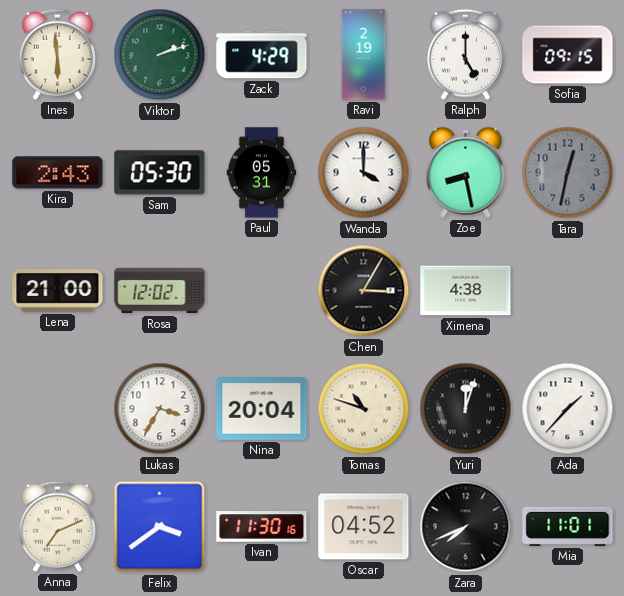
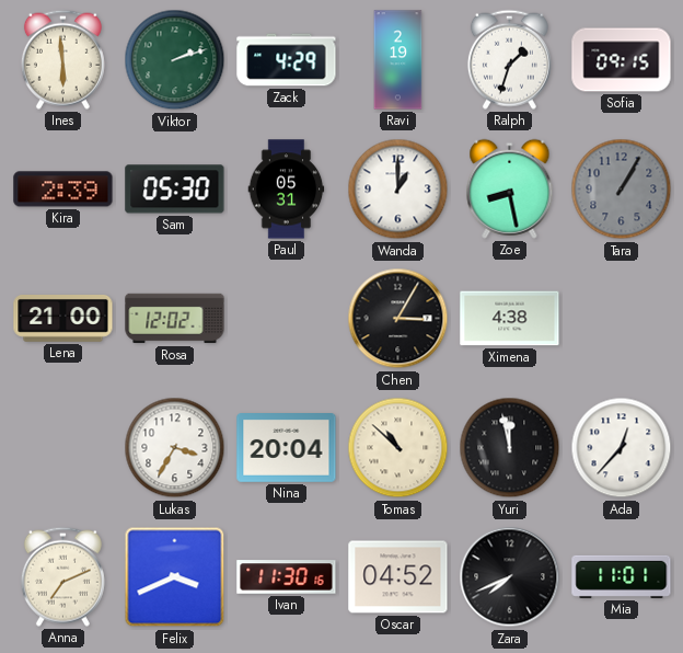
Ralph: 5:00 -> 1:33
Kira: 2:43 -> 2:39
Wanda: 4:00 -> 1:00
Tara: 12:32 -> 1:05
Tomas: 10:48 -> 10:52
Yuri: 12:03 -> 11:58
Ada: 1:37 -> 12:37
Felix: 3:39 -> 3:41
